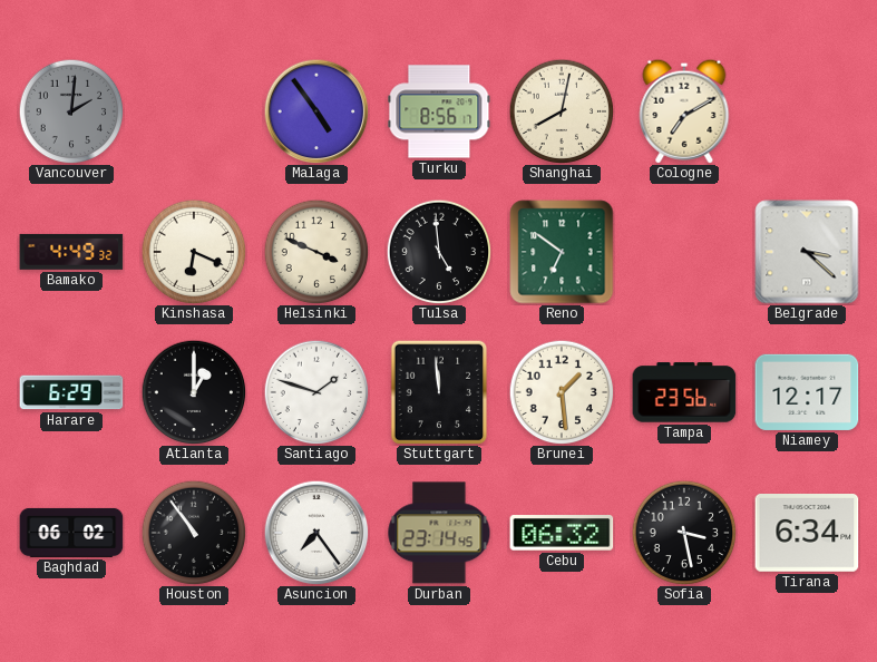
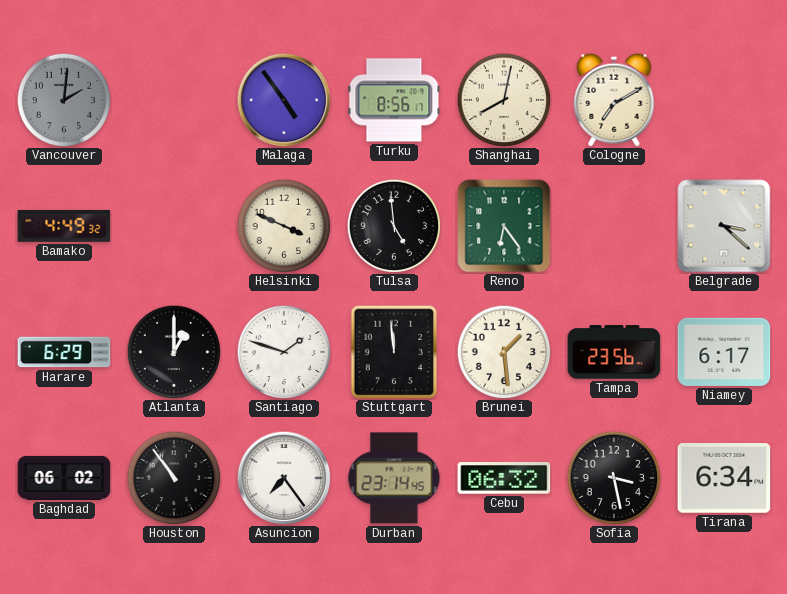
Kinshasa: 6:19 -> none
Reno: 6:51 -> 6:24
Niamey: 12:17 -> 6:17
